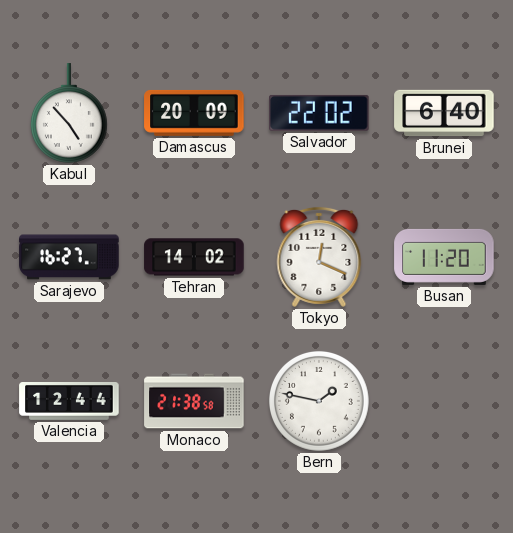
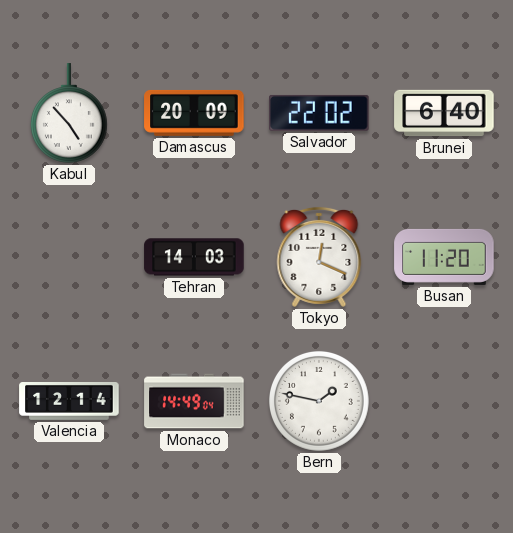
Sarajevo: 16:27 -> none
Tehran: 14:02 -> 14:03
Valencia: 12:44 -> 12:14
Monaco: 21:38 -> 14:49
